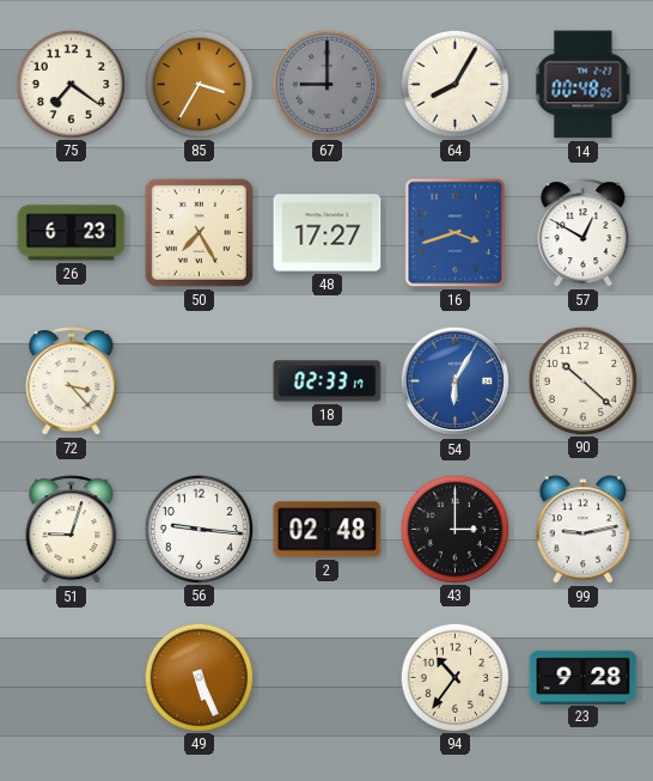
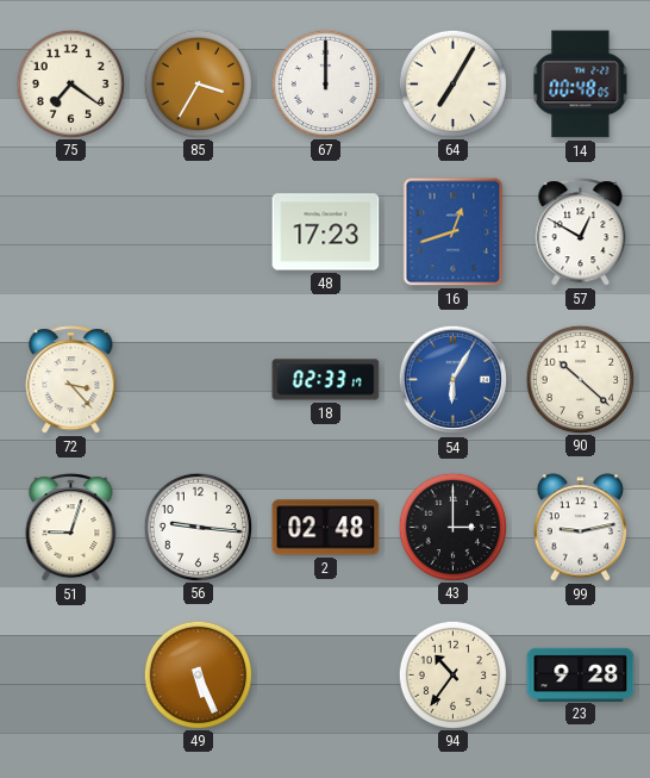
67: 9:00 -> 12:00
67 dial: grey -> white
64: 8:05 -> 7:05
26: 6:23 -> none
50: 7:25 -> none
48: 17:27 -> 17:23
16: 3:42 -> 12:42
